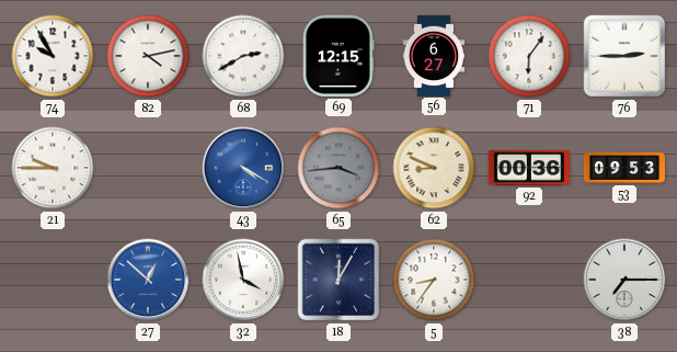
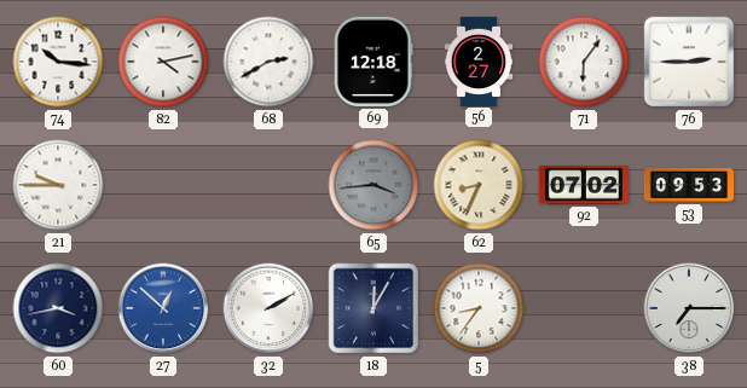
74: 9:55 -> 10:16
69: 12:15 -> 12:18
56: 6:27 -> 2:27
43: 4:20 -> none
62: 8:49 -> 8:34
92: 00:36 -> 07:02
60: none -> 3:43
32: 3:58 -> 2:10
